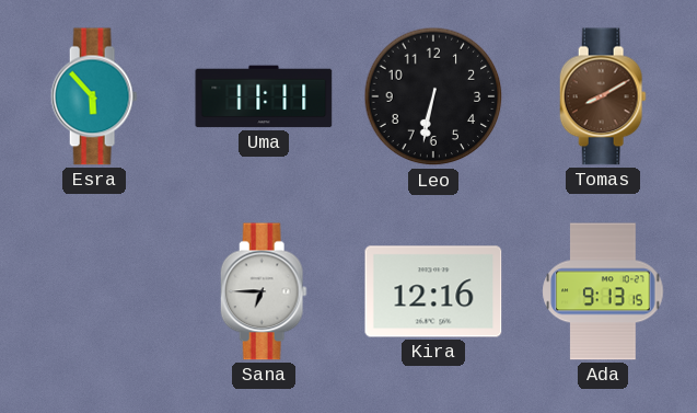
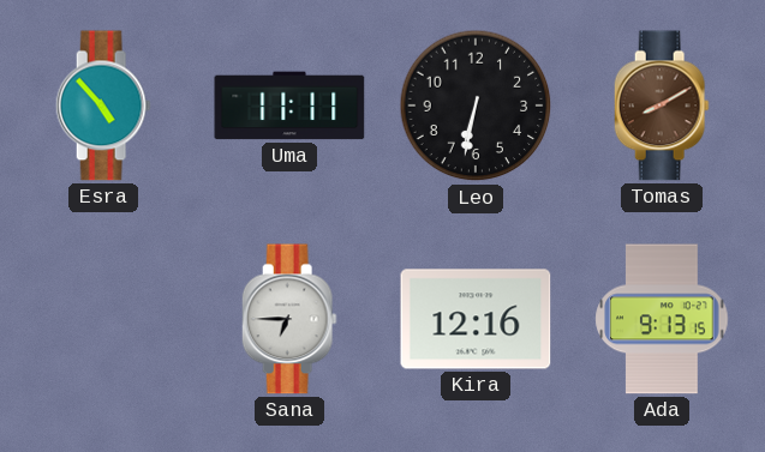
Esra: 5:53 -> 4:53
